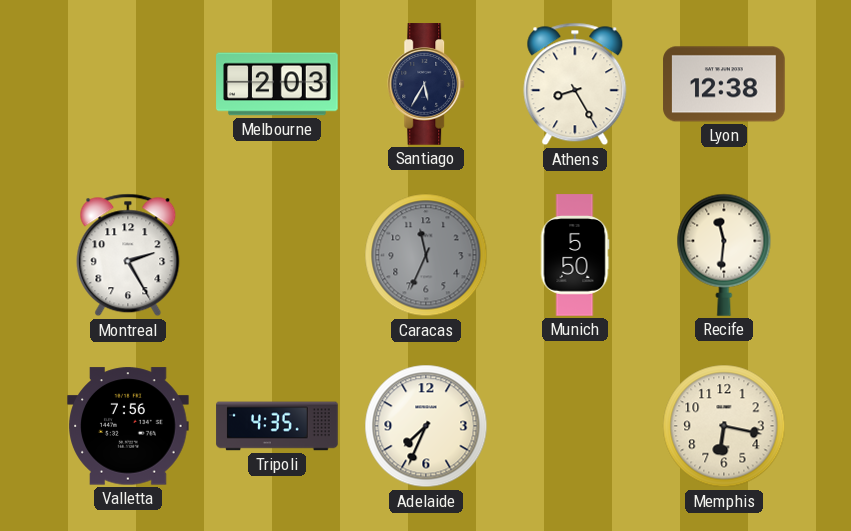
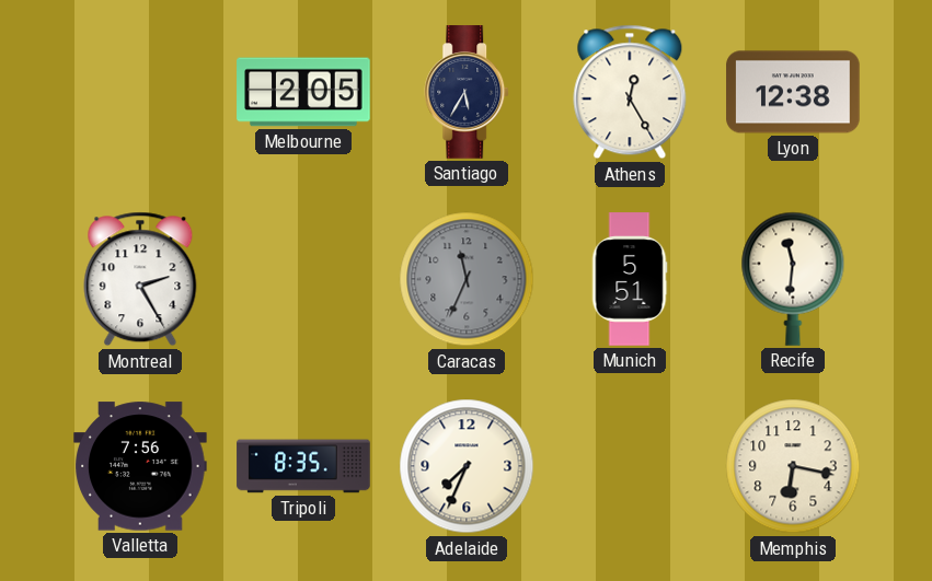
Melbourne: 2:03 -> 2:05
Athens: 8:25 -> 12:25
Munich: 5:50 -> 5:51
Tripoli: 4:35 -> 8:35
